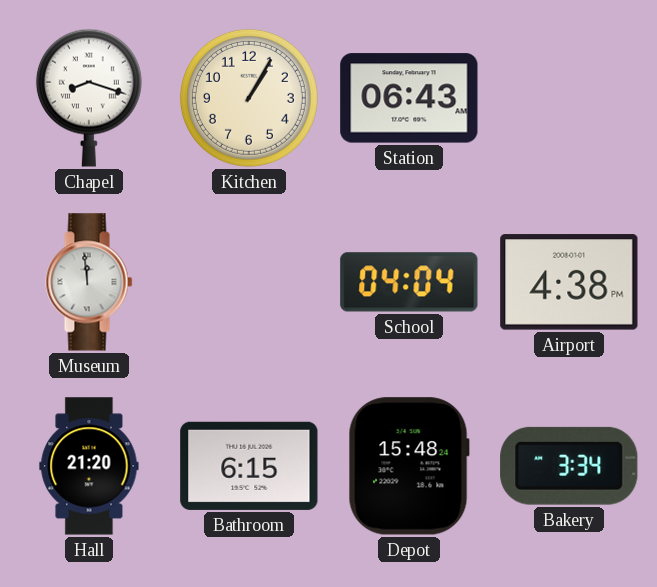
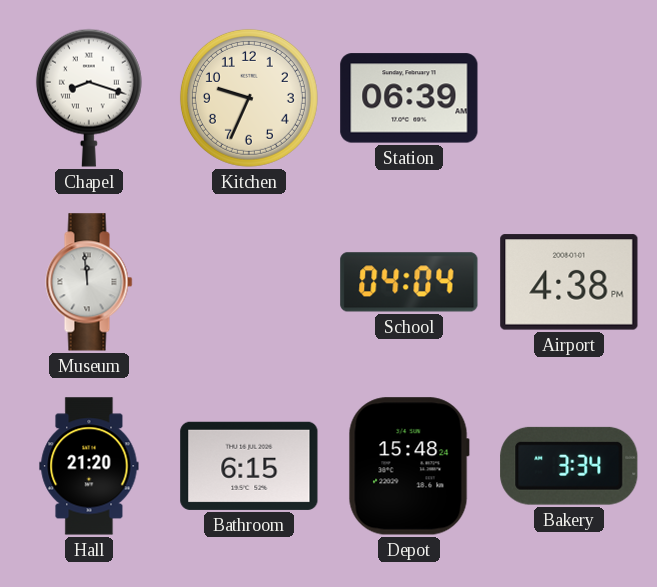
Kitchen: 1:05 -> 9:34
Station: 06:43 -> 06:39
